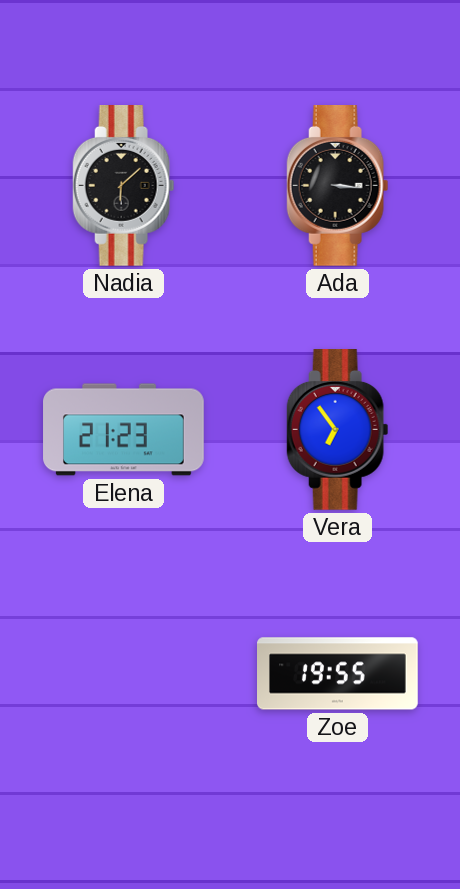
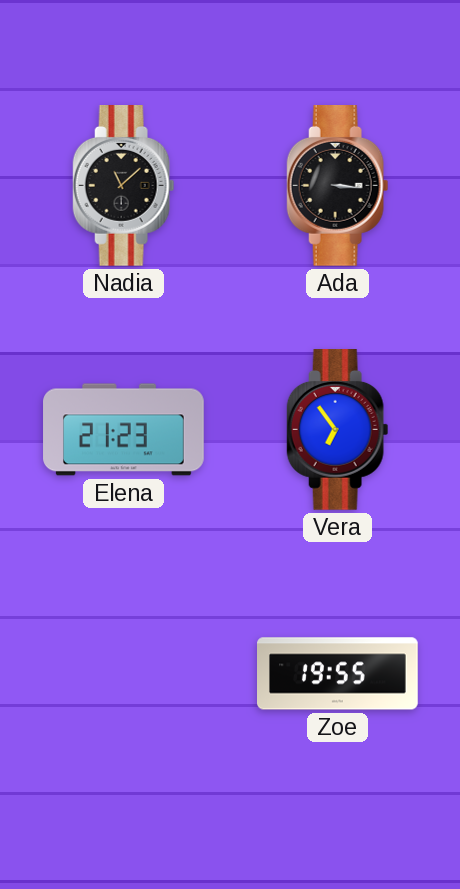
Nadia: 6:08 -> 11:08
